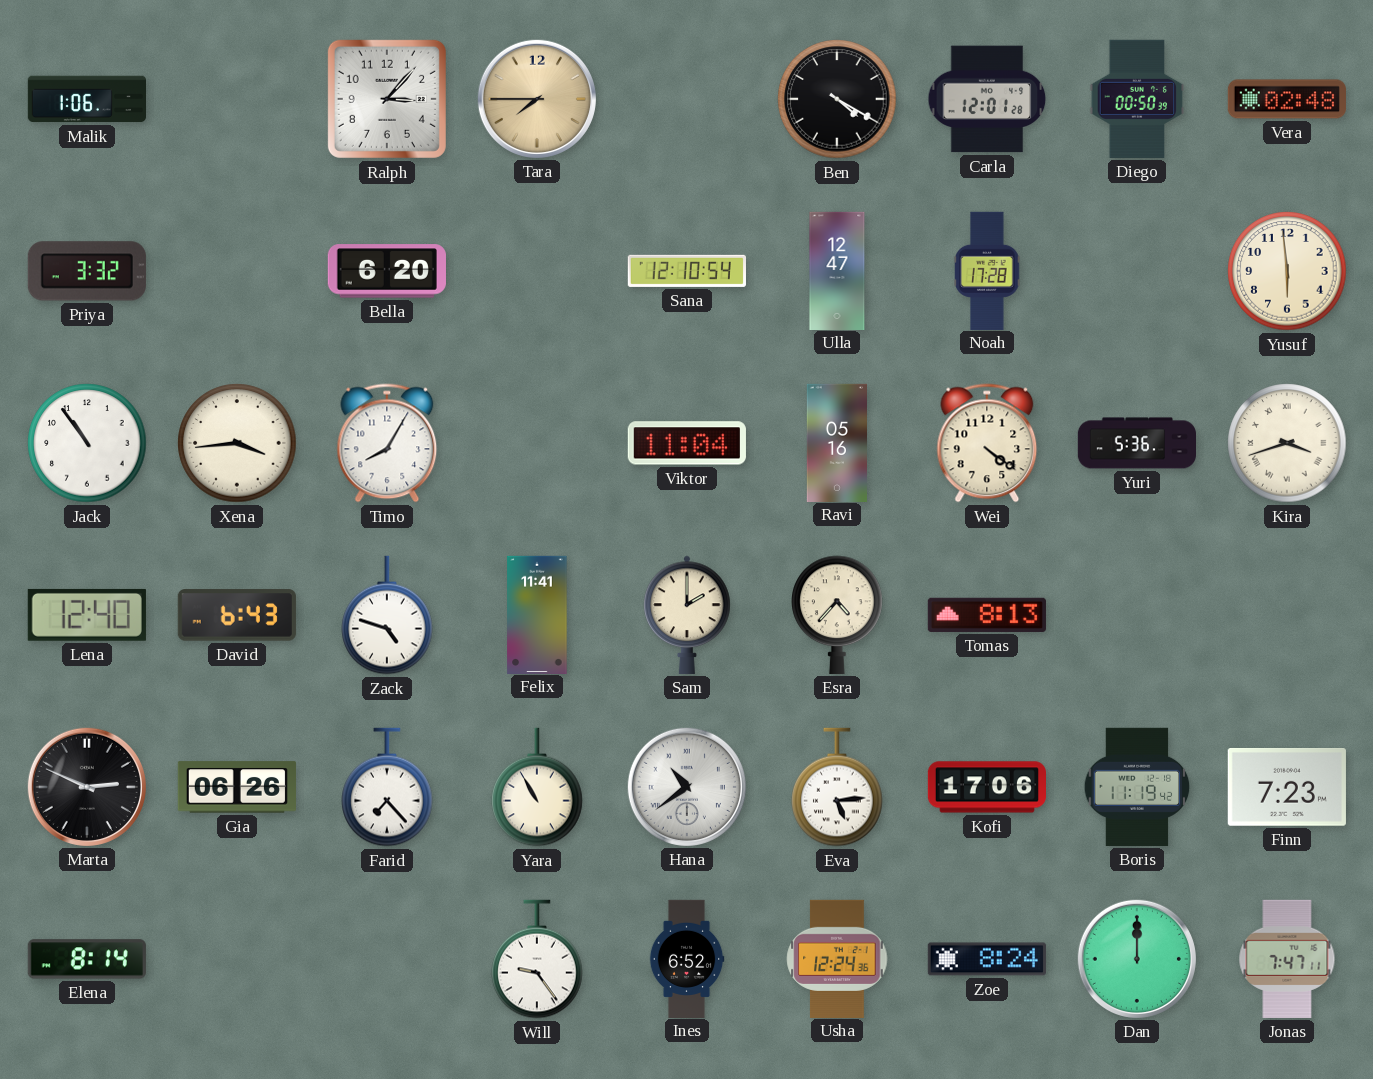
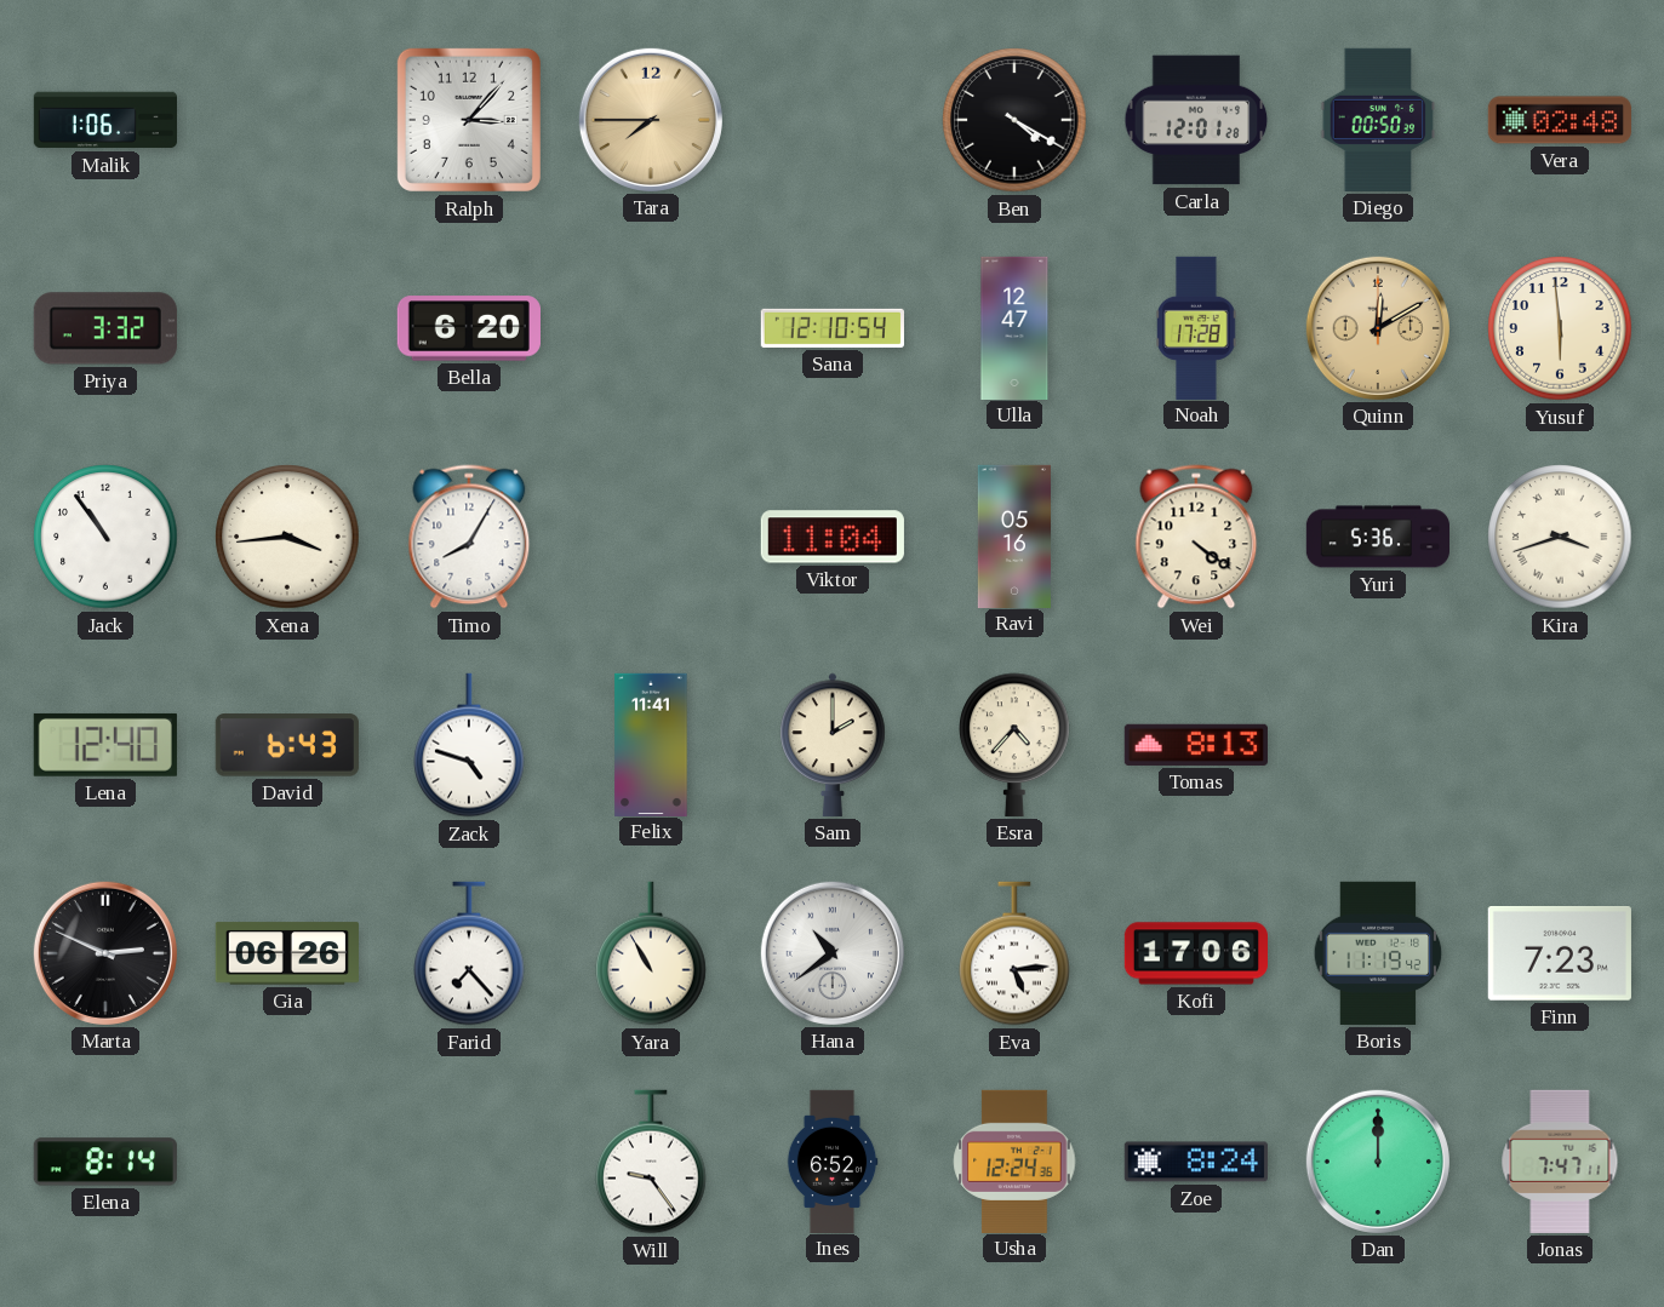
Quinn: none -> 12:10
